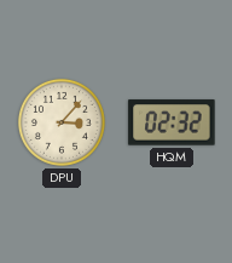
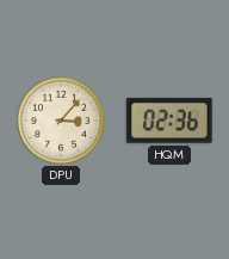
HQM: 02:32 -> 02:36
